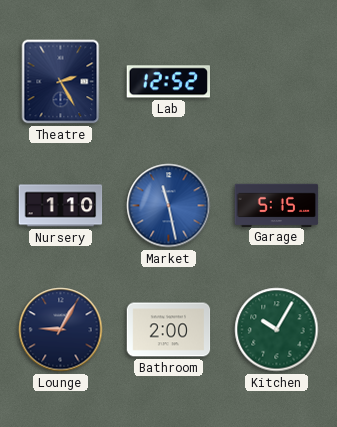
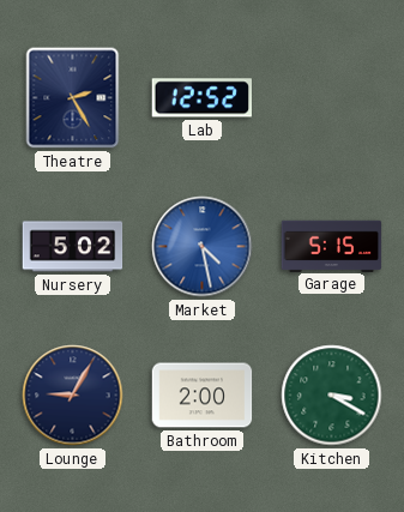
Nursery: 1:10 -> 5:02
Market: 11:28 -> 4:28
Kitchen: 10:05 -> 3:20
